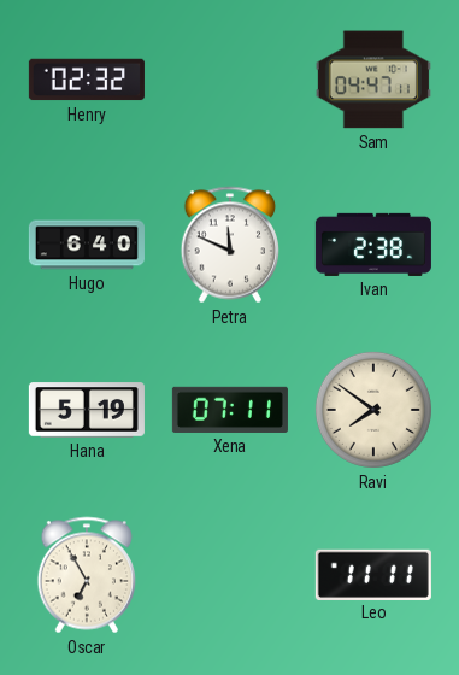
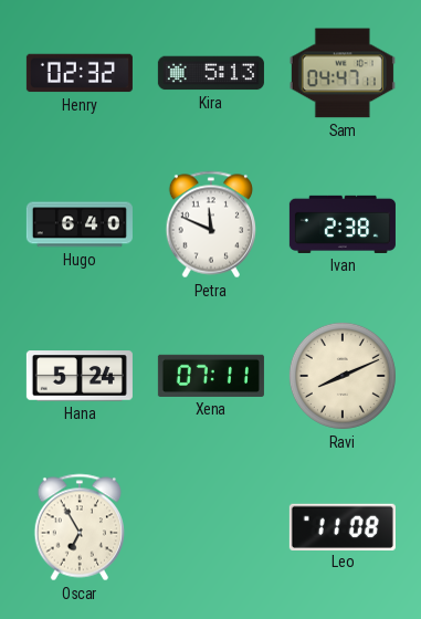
Kira: none -> 5:13
Hana: 5:19 -> 5:24
Ravi: 7:51 -> 8:11
Leo: 11:11 -> 11:08
